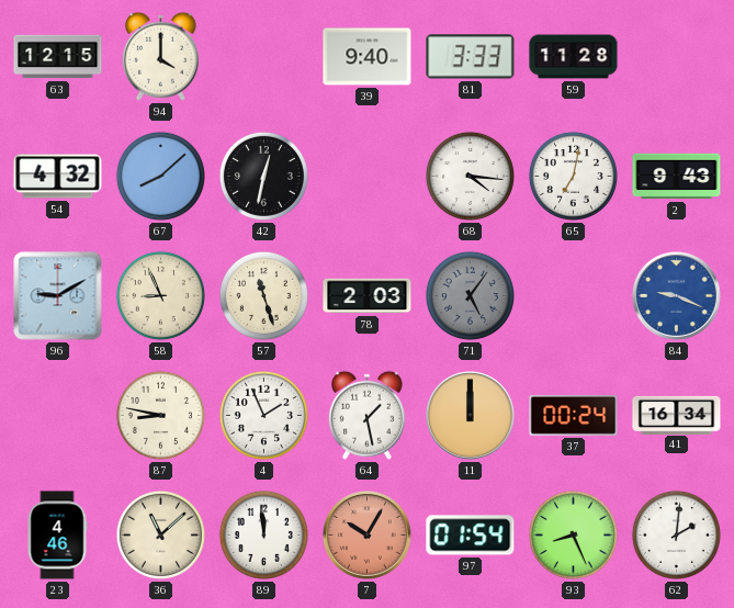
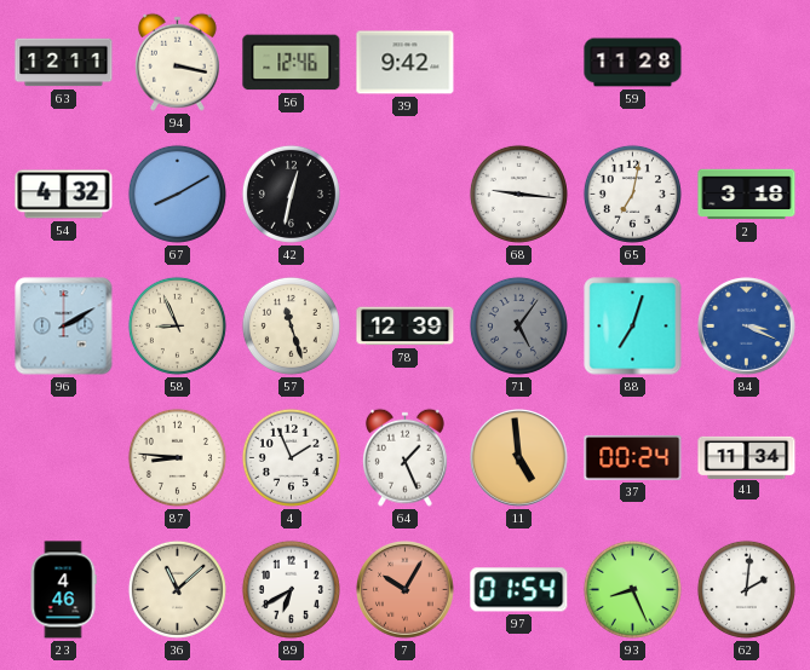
63: 12:15 -> 12:11
94: 4:00 -> 3:17
56: none -> 12:46
39: 9:40 -> 9:42
81: 3:33 -> none
67: 8:08 -> 8:10
68: 4:16 -> 9:16
2: 9:43 -> 3:18
96: 9:10 -> 2:10
78: 2:03 -> 12:39
88: none -> 7:03
84: 9:19 -> 3:19
87: 8:47 -> 8:46
64: 1:28 -> 1:26
11: 12:00 -> 4:59
41: 16:34 -> 11:34
89: 11:59 -> 6:40
